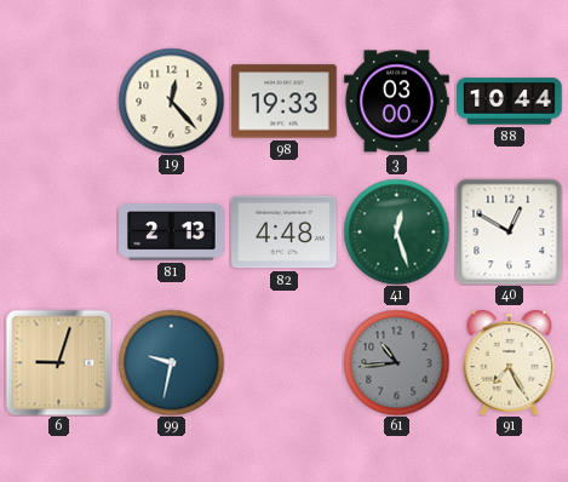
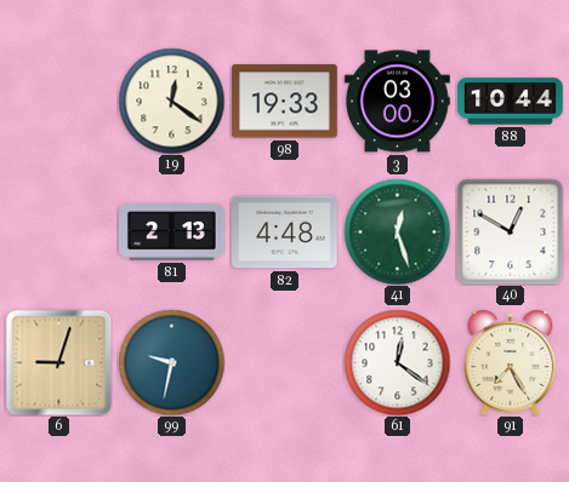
19: 12:23 -> 12:21
61: 10:44 -> 12:21
61 dial: grey -> white
